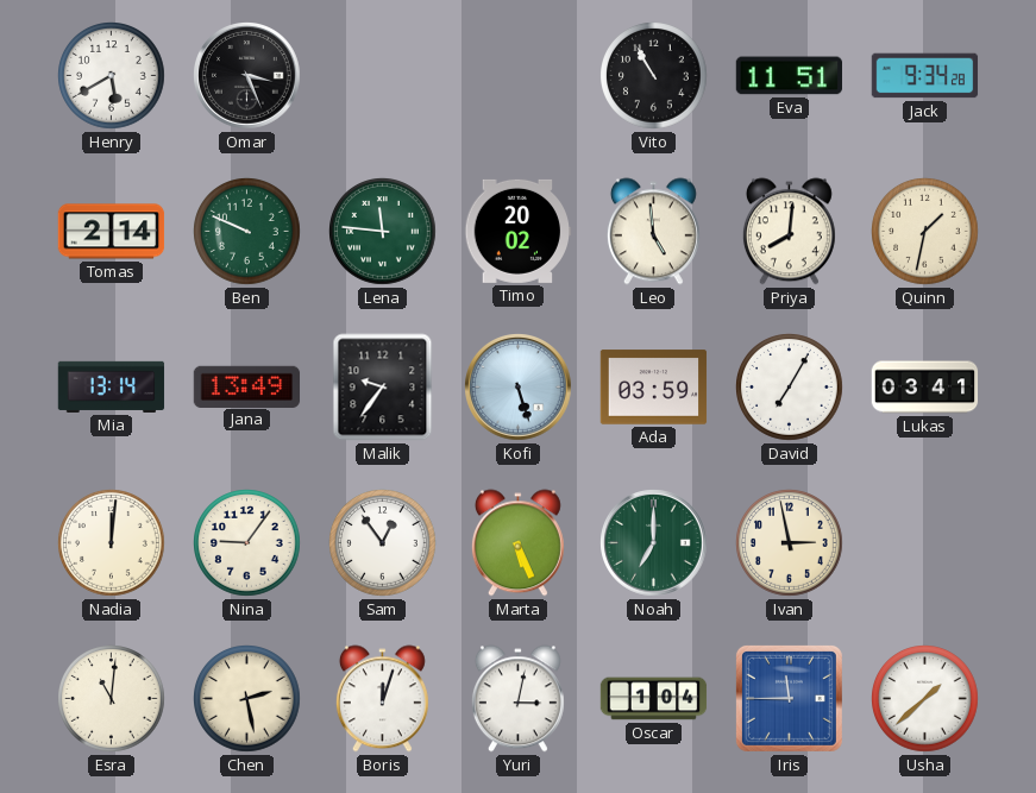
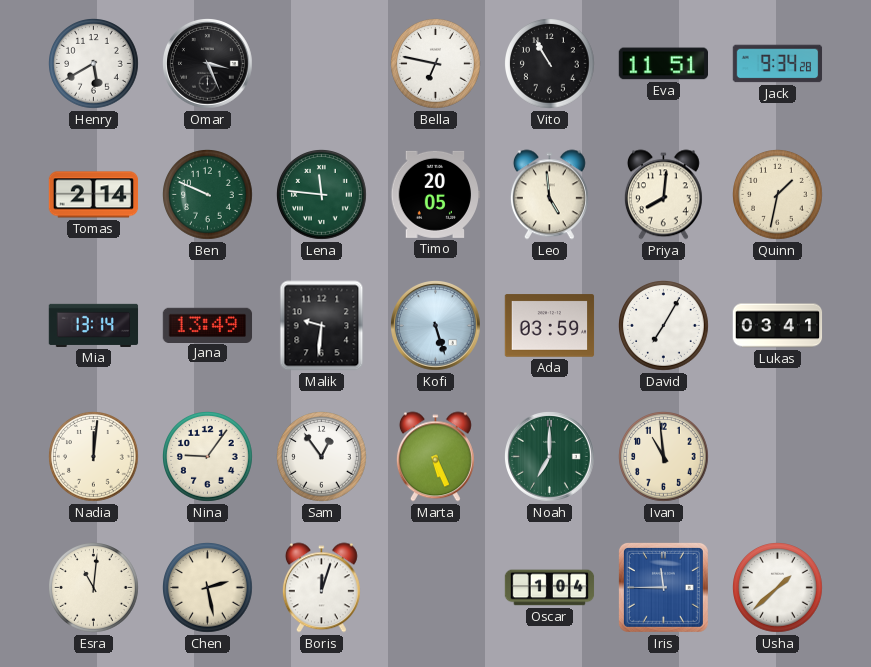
Bella: none -> 6:47
Timo: 20:02 -> 20:05
Malik: 9:36 -> 9:31
Ivan: 2:58 -> 10:59
Yuri: 3:02 -> none
